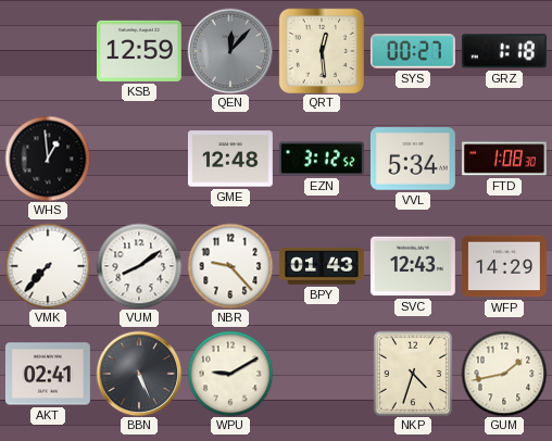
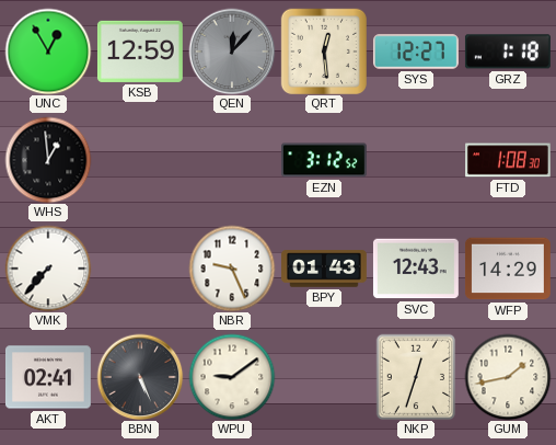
UNC: none -> 12:55
SYS: 00:27 -> 12:27
GME: 12:48 -> none
VVL: 5:34 -> none
VUM: 8:09 -> none
NBR: 9:23 -> 9:26
WPU: 9:10 -> 9:09
NKP: 4:33 -> 12:33
